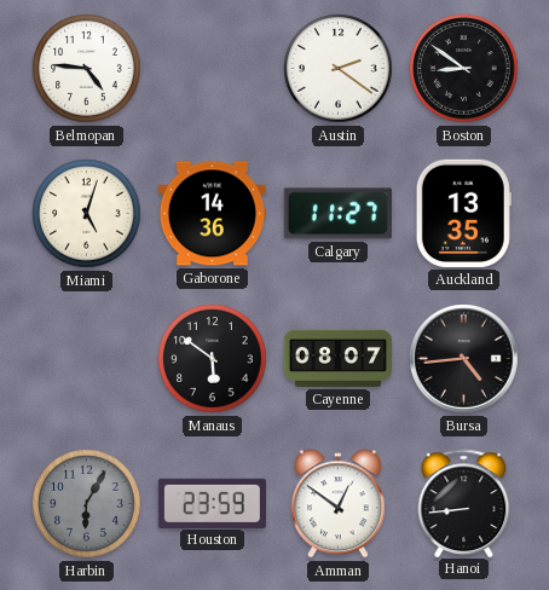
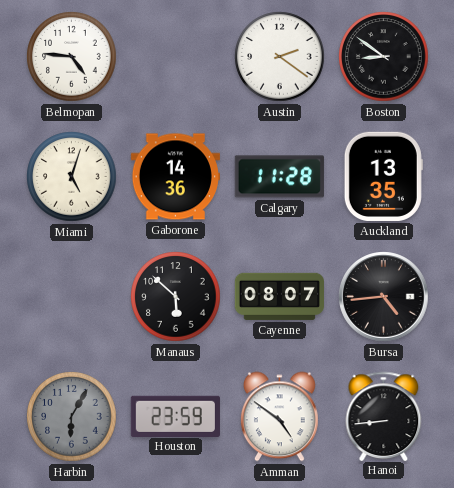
Calgary: 11:27 -> 11:28
Manaus: 5:51 -> 5:52
Amman: 12:51 -> 4:51
